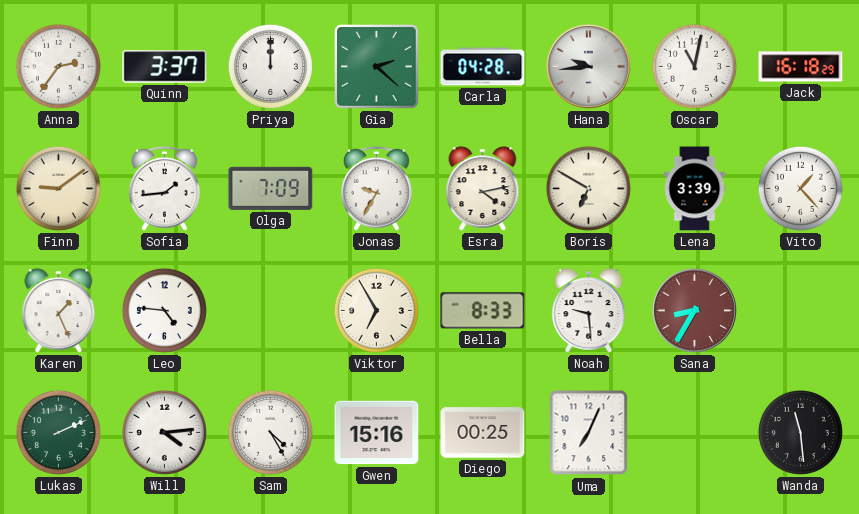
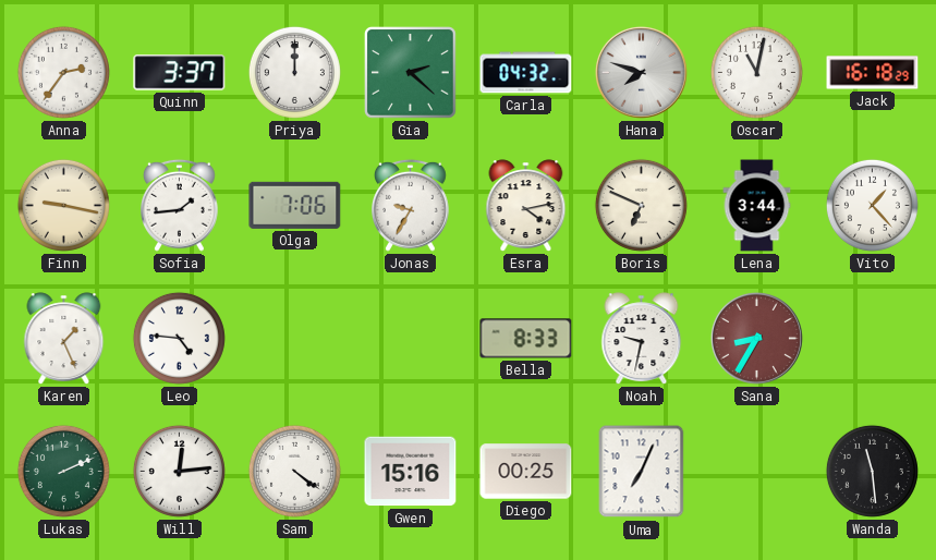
Carla: 04:28 -> 04:32
Hana: 9:44 -> 7:48
Finn: 9:09 -> 9:17
Olga: 7:09 -> 7:06
Boris: 6:50 -> 6:49
Lena: 3:39 -> 3:44
Viktor: 6:55 -> none
Noah: 9:29 -> 9:32
Will: 4:14 -> 12:14
Sam: 4:25 -> 4:21
